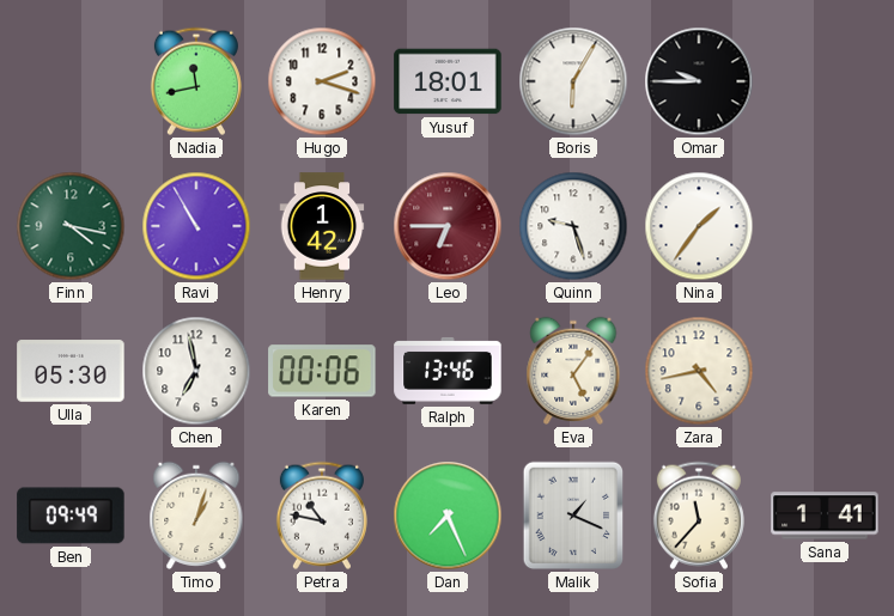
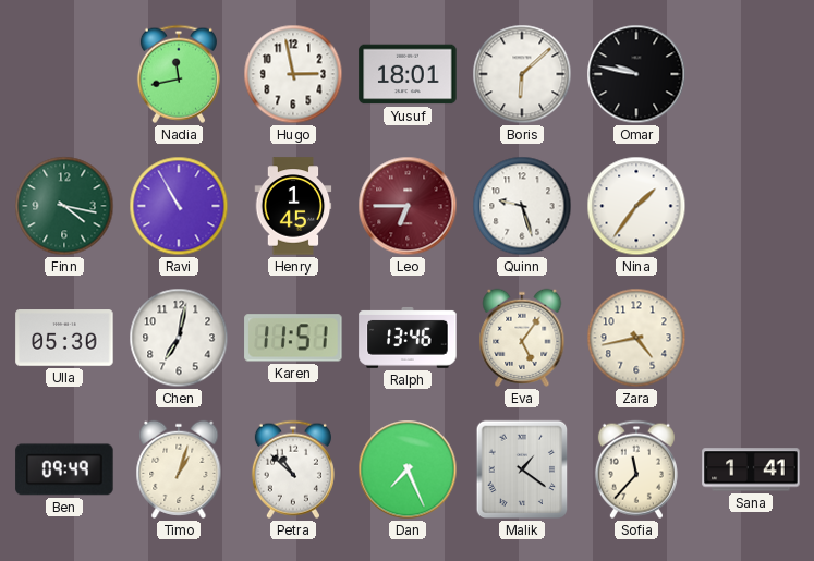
Hugo: 2:18 -> 2:58
Boris: 6:05 -> 6:08
Omar: 9:45 -> 9:47
Henry: 1:42 -> 1:45
Chen: 6:58 -> 7:02
Karen: 00:06 -> 11:51
Petra: 10:47 -> 10:52
Malik: 1:19 -> 1:21
